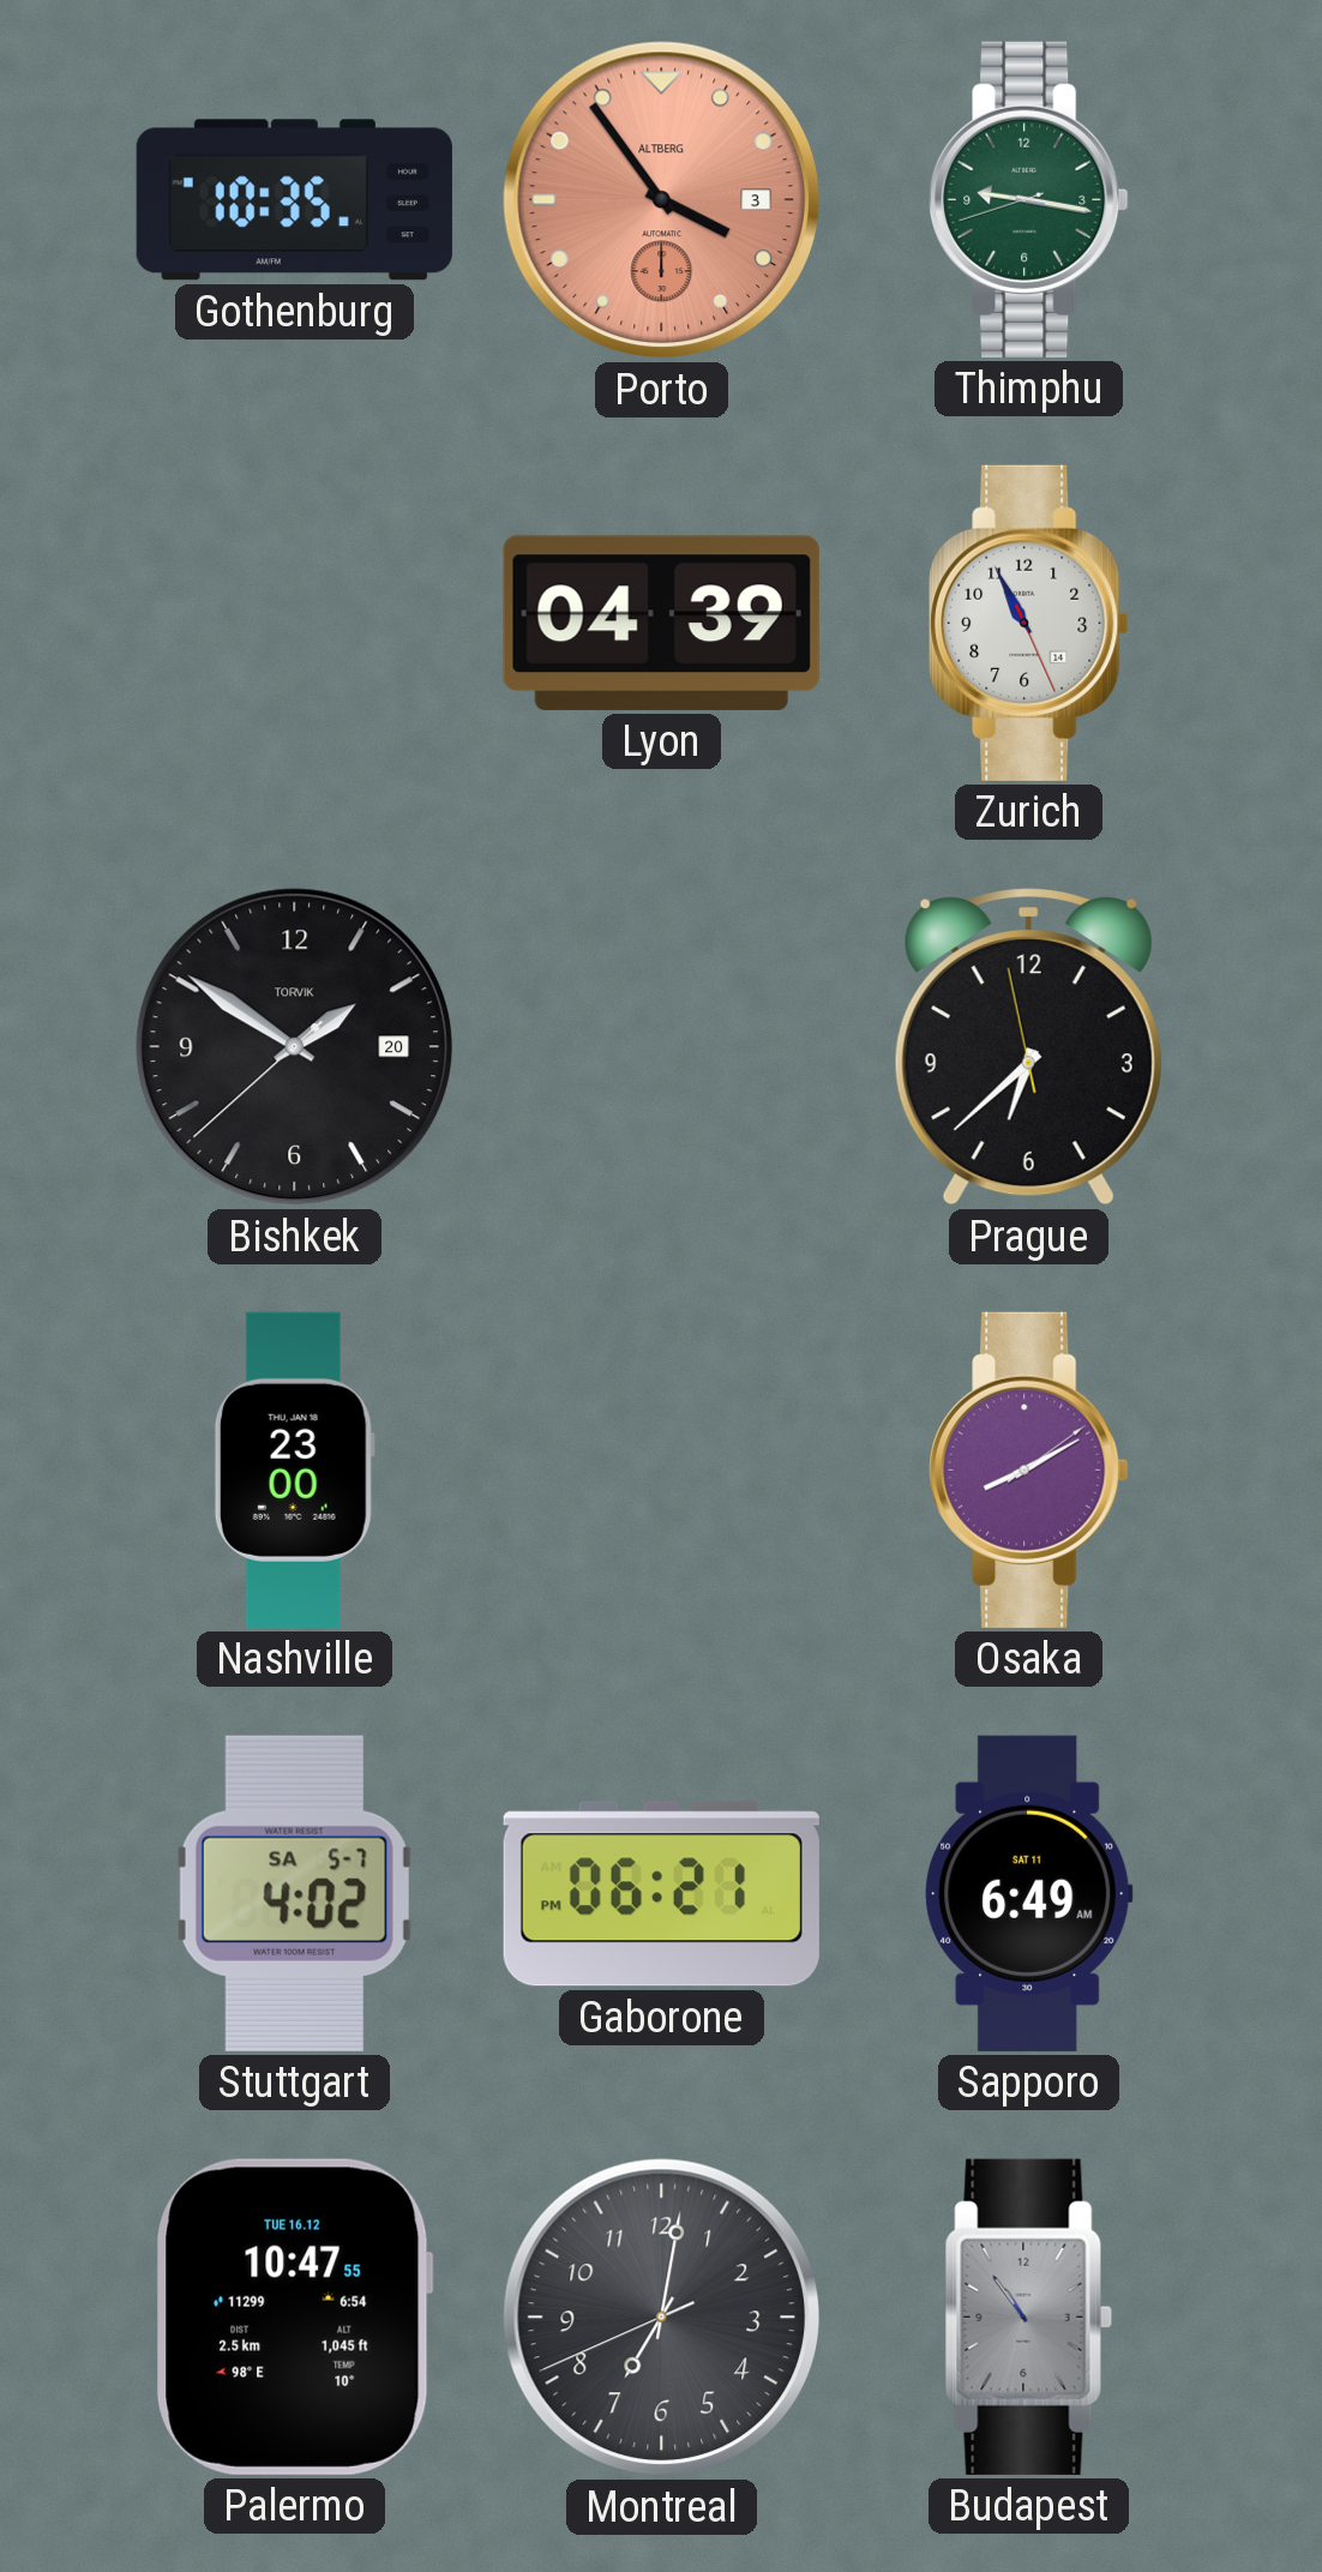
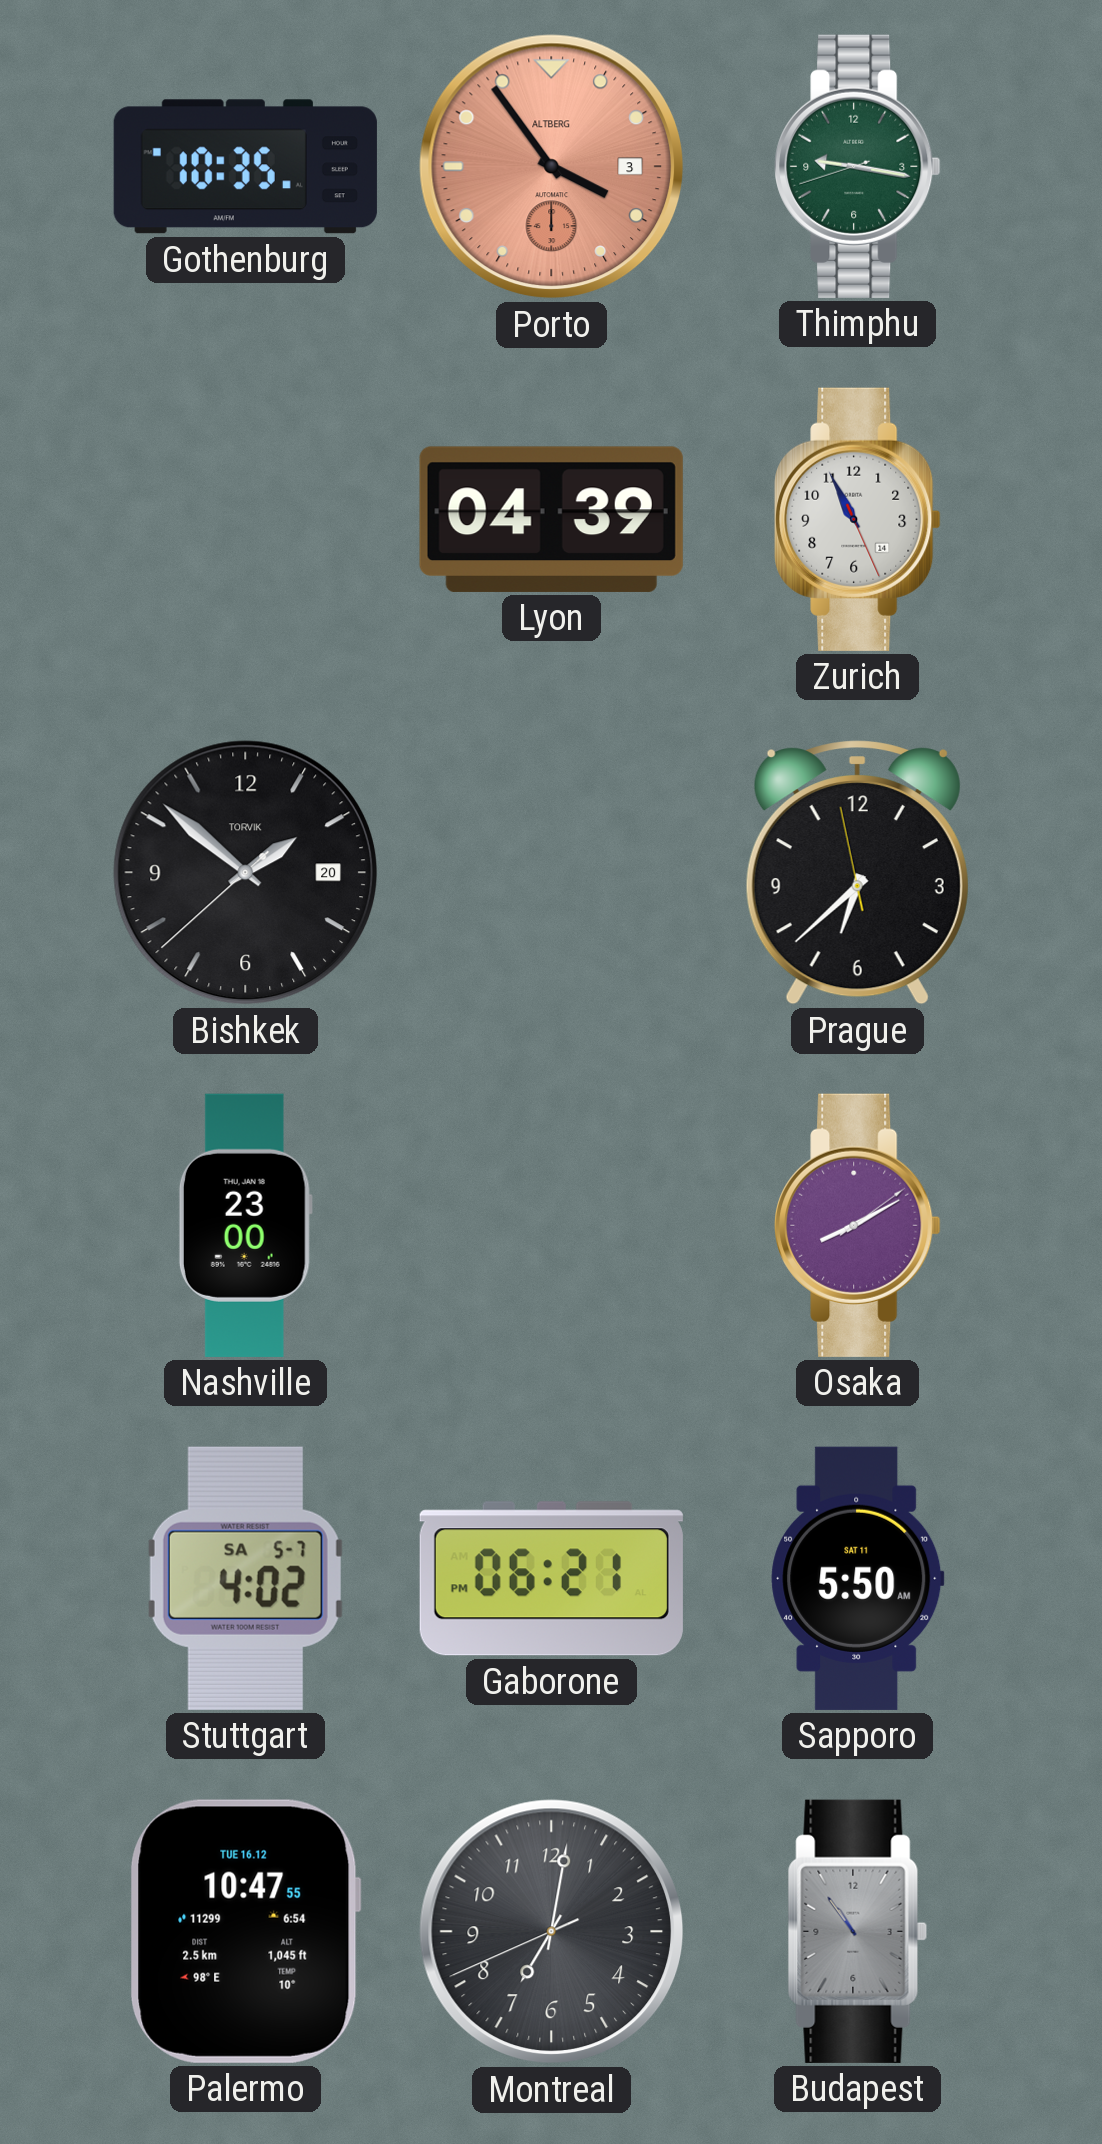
Bishkek: 1:50 -> 1:51
Sapporo: 6:49 -> 5:50
